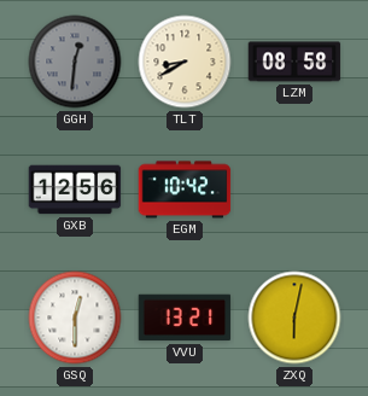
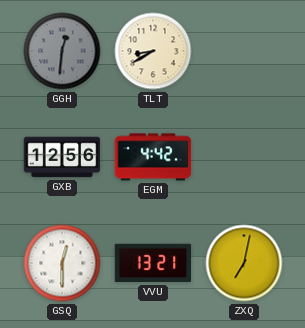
LZM: 08:58 -> none
EGM: 10:42 -> 4:42
ZXQ: 6:02 -> 7:02
